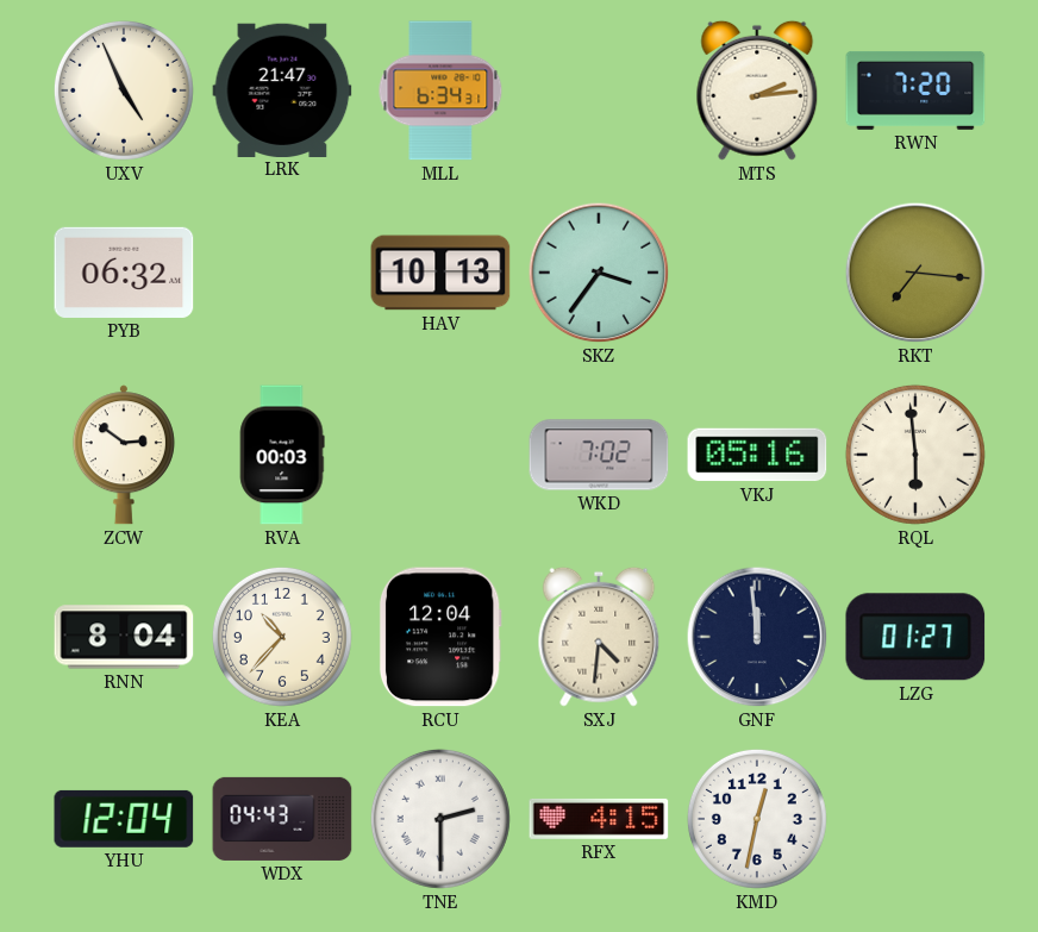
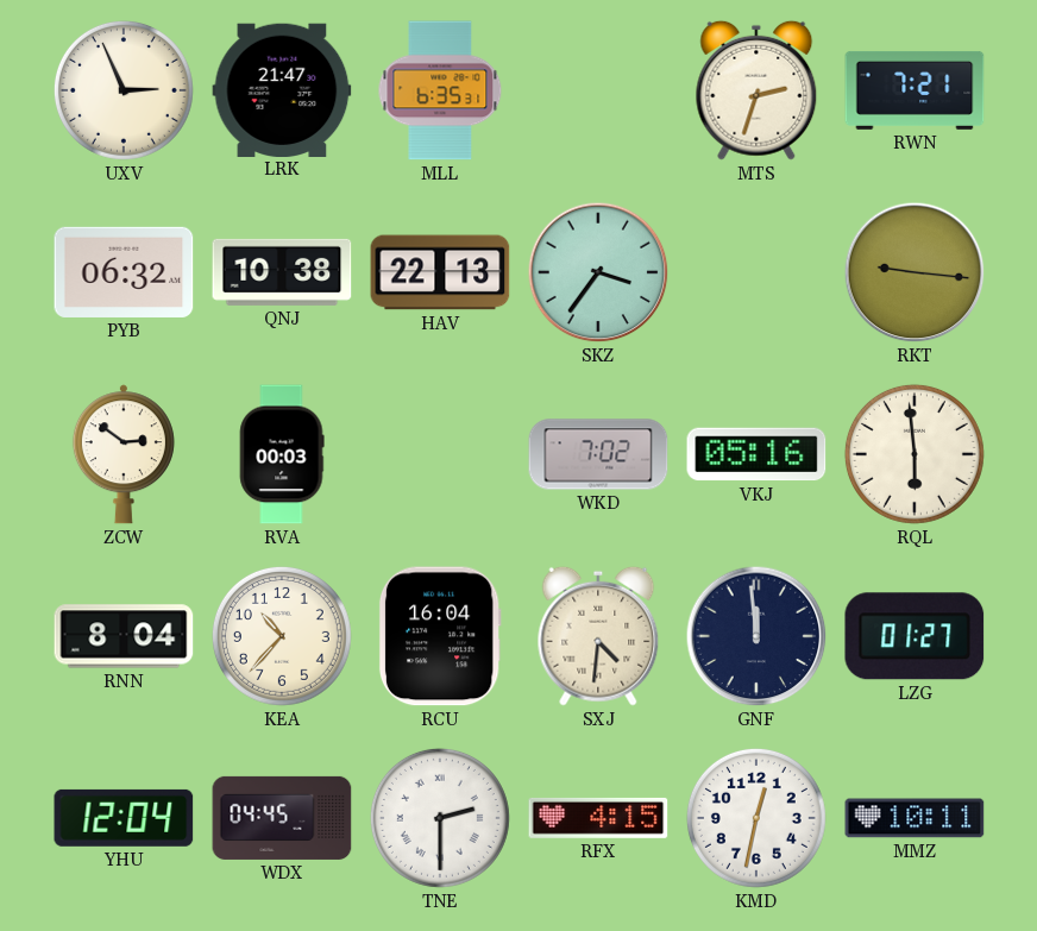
UXV: 4:56 -> 2:56
MLL: 6:34 -> 6:35
MTS: 2:14 -> 2:33
RWN: 7:20 -> 7:21
QNJ: none -> 10:38
HAV: 10:13 -> 22:13
RKT: 7:16 -> 9:16
RCU: 12:04 -> 16:04
WDX: 04:43 -> 04:45
MMZ: none -> 10:11
